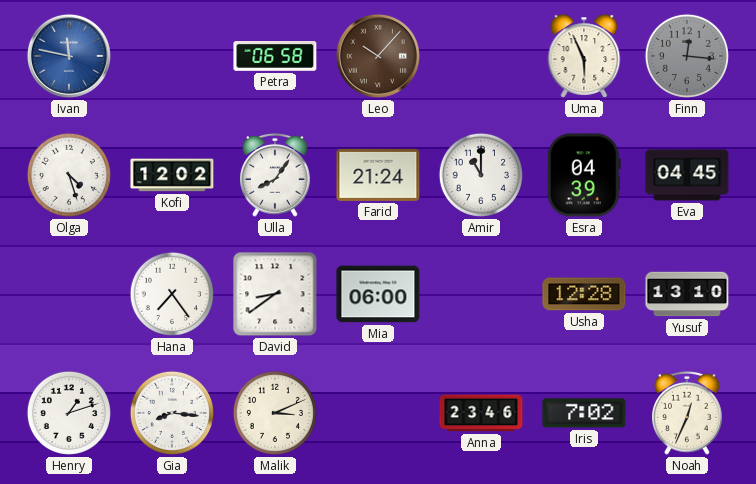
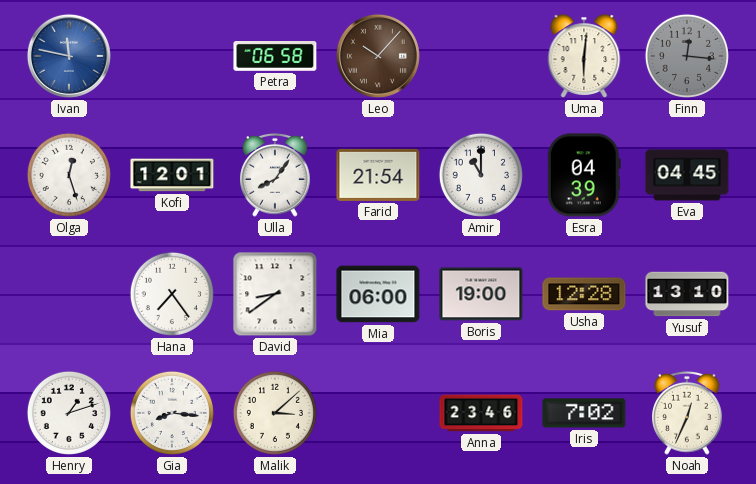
Uma: 5:56 -> 6:01
Olga: 4:27 -> 12:27
Kofi: 12:02 -> 12:01
Farid: 21:24 -> 21:54
Boris: none -> 19:00
Malik: 3:11 -> 3:08
